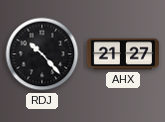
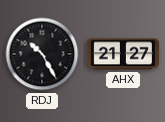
RDJ: 10:23 -> 10:25
